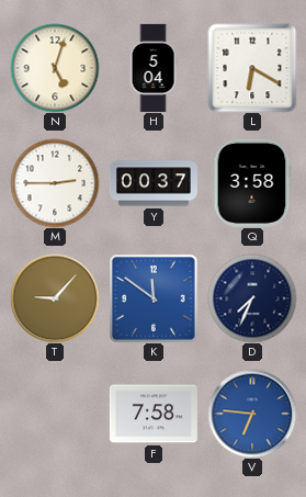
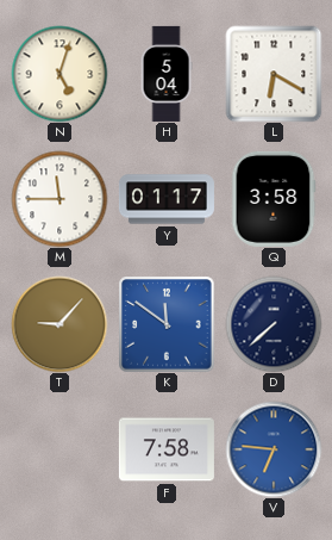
M: 2:45 -> 11:45
Y: 00:37 -> 01:17
D: 7:34 -> 7:38
